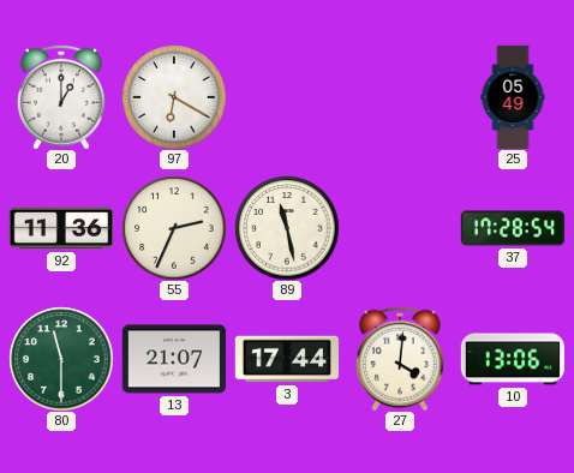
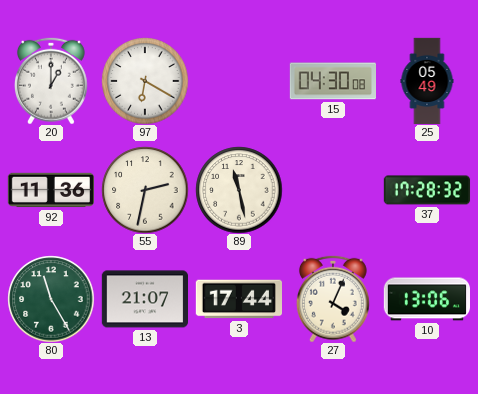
15: none -> 04:30
55: 2:34 -> 2:32
37: 17:28:54 -> 17:28:32
80: 11:30 -> 11:25
27: 4:01 -> 4:04
